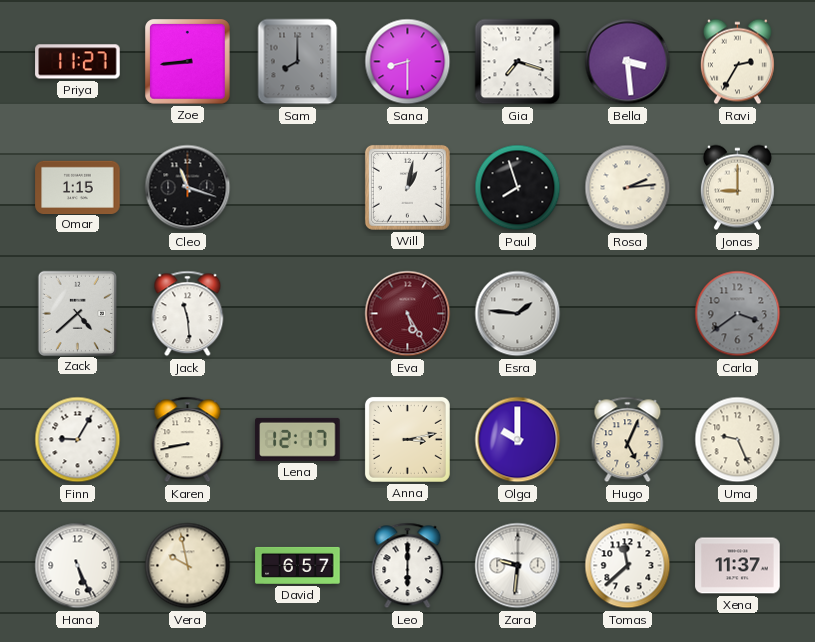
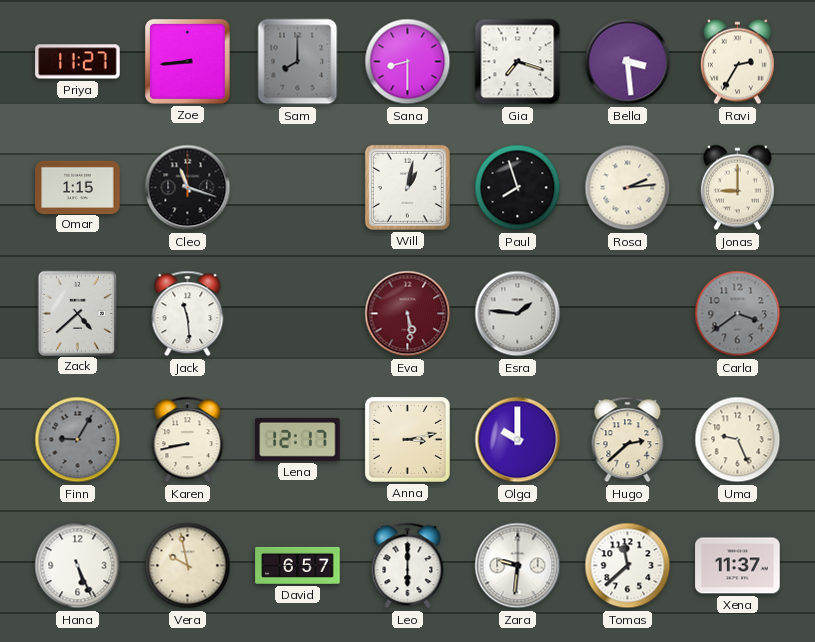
Eva: 5:25 -> 5:29
Finn dial: white -> grey
Hugo: 5:04 -> 2:38
